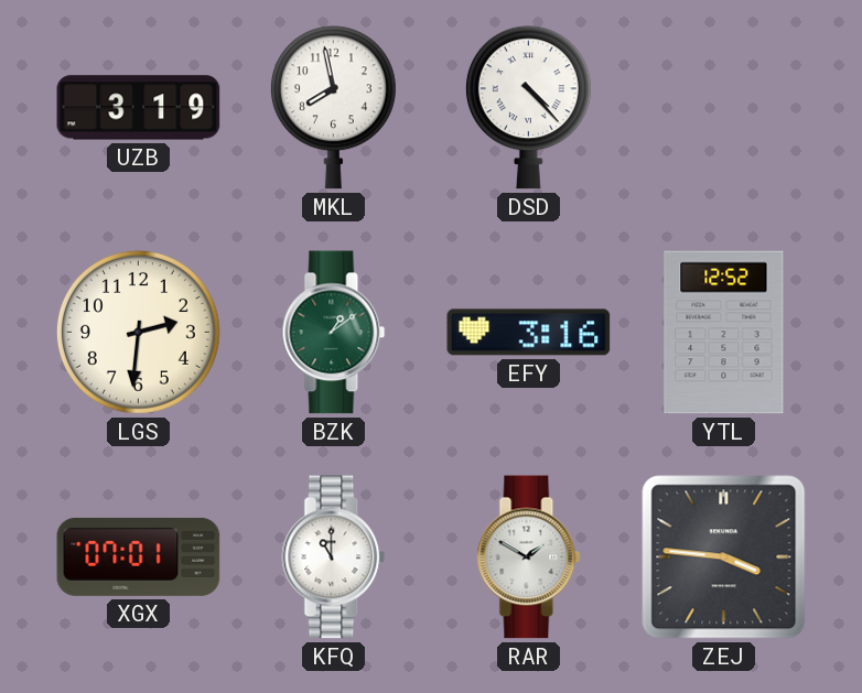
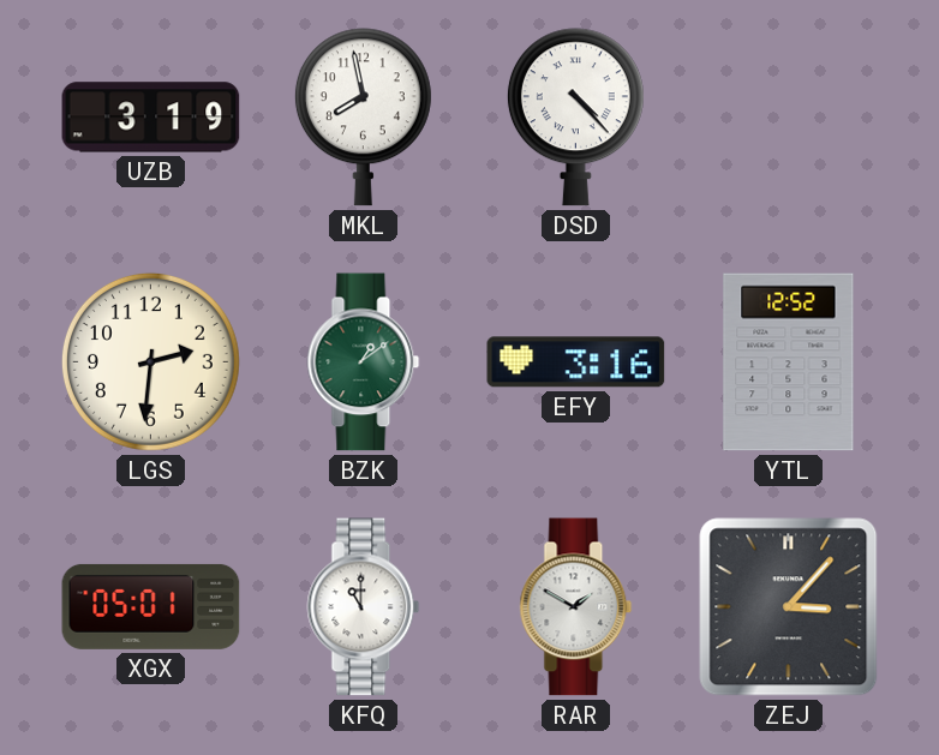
XGX: 07:01 -> 05:01
ZEJ: 3:46 -> 3:07
